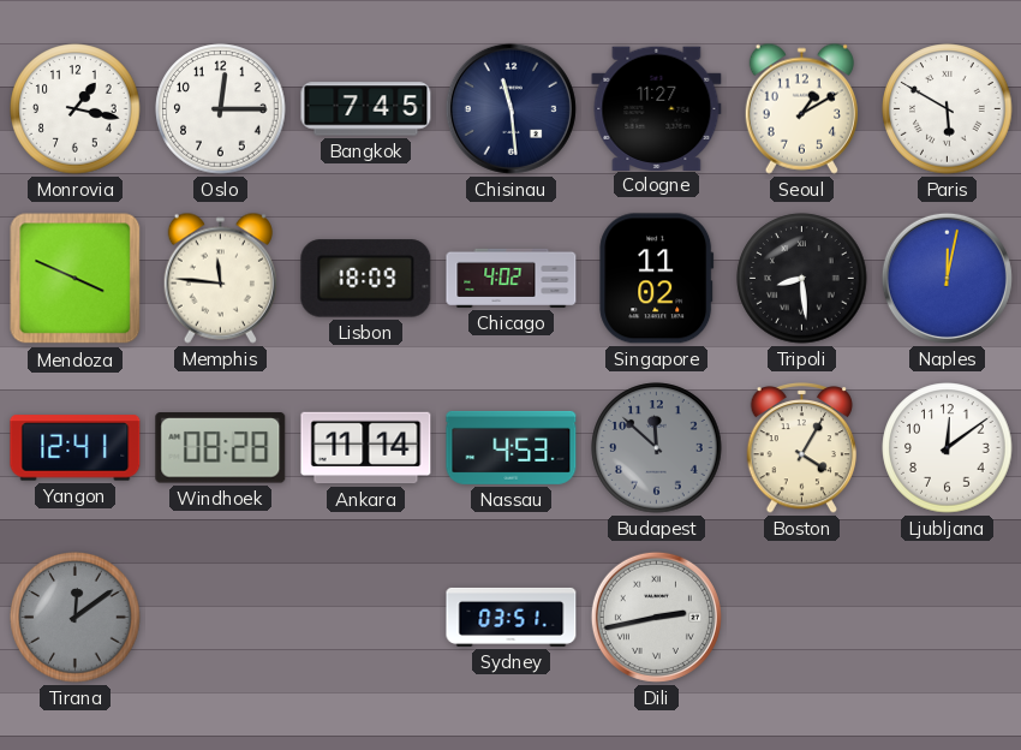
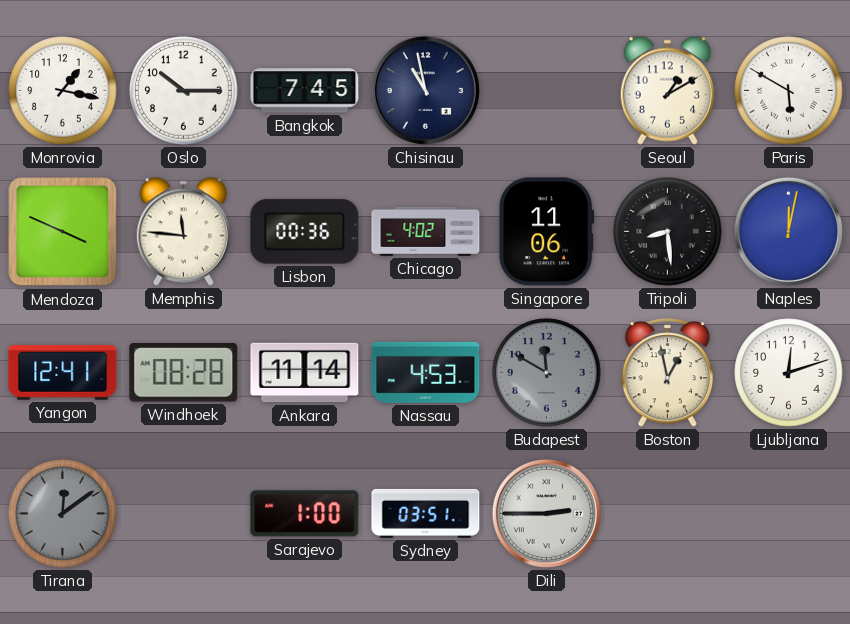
Oslo: 12:15 -> 10:15
Chisinau: 11:29 -> 10:58
Cologne: 11:27 -> none
Lisbon: 18:09 -> 00:36
Singapore: 11:02 -> 11:06
Budapest: 11:52 -> 11:50
Boston: 4:05 -> 12:58
Ljubljana: 12:09 -> 12:12
Sarajevo: none -> 1:00
Dili: 2:43 -> 2:45
